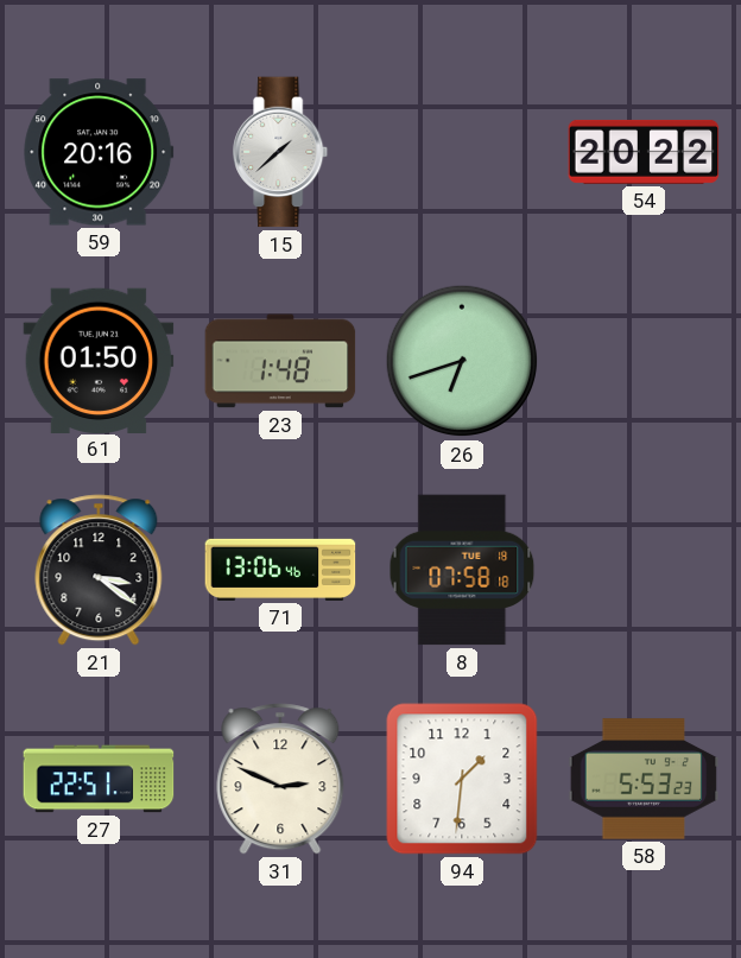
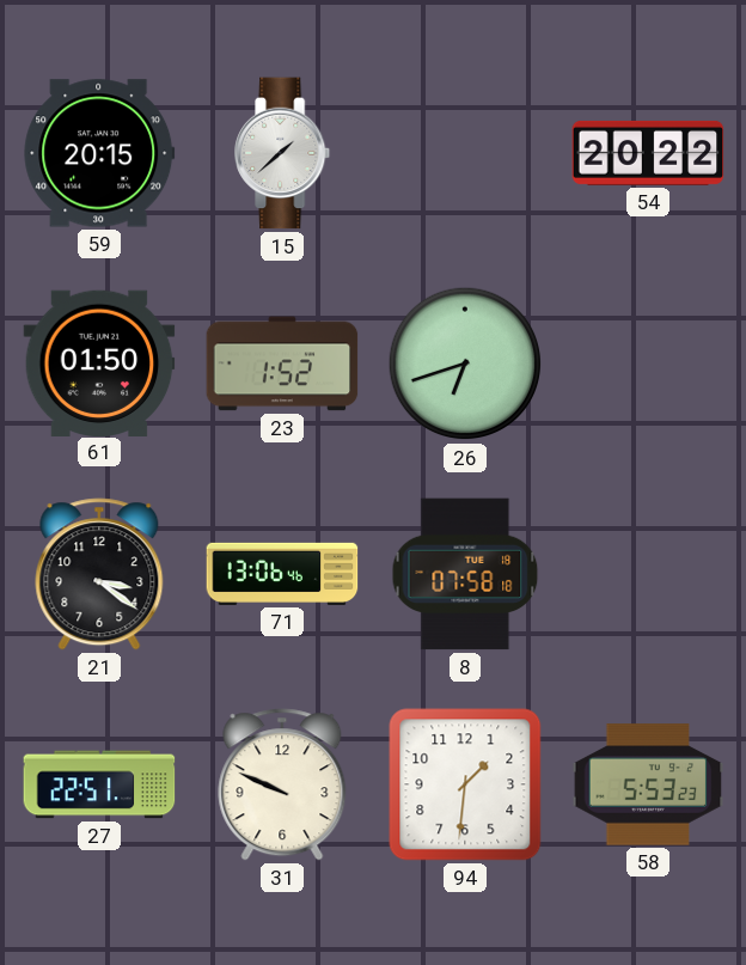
59: 20:16 -> 20:15
23: 1:48 -> 1:52
31: 2:49 -> 9:49
